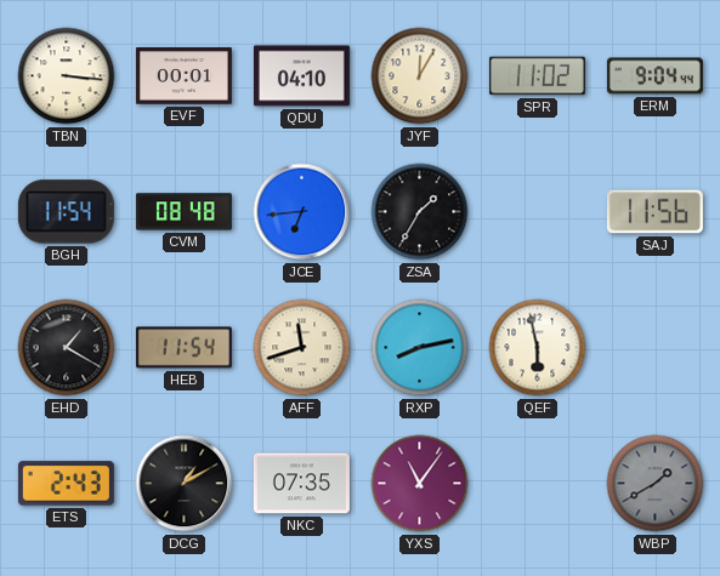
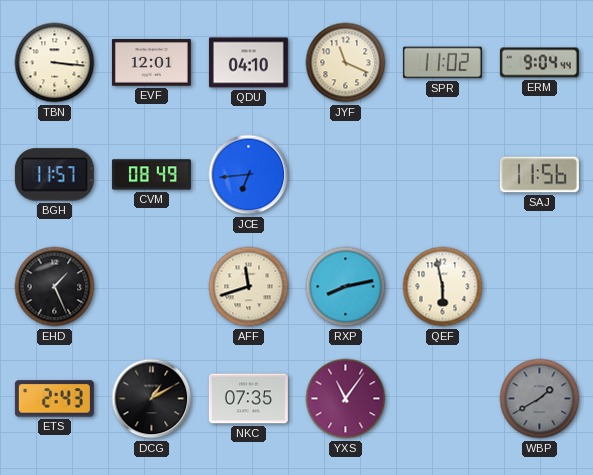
EVF: 00:01 -> 12:01
JYF: 12:05 -> 11:19
BGH: 11:54 -> 11:57
CVM: 08:48 -> 08:49
ZSA: 1:35 -> none
EHD: 1:20 -> 1:26
HEB: 11:54 -> none
